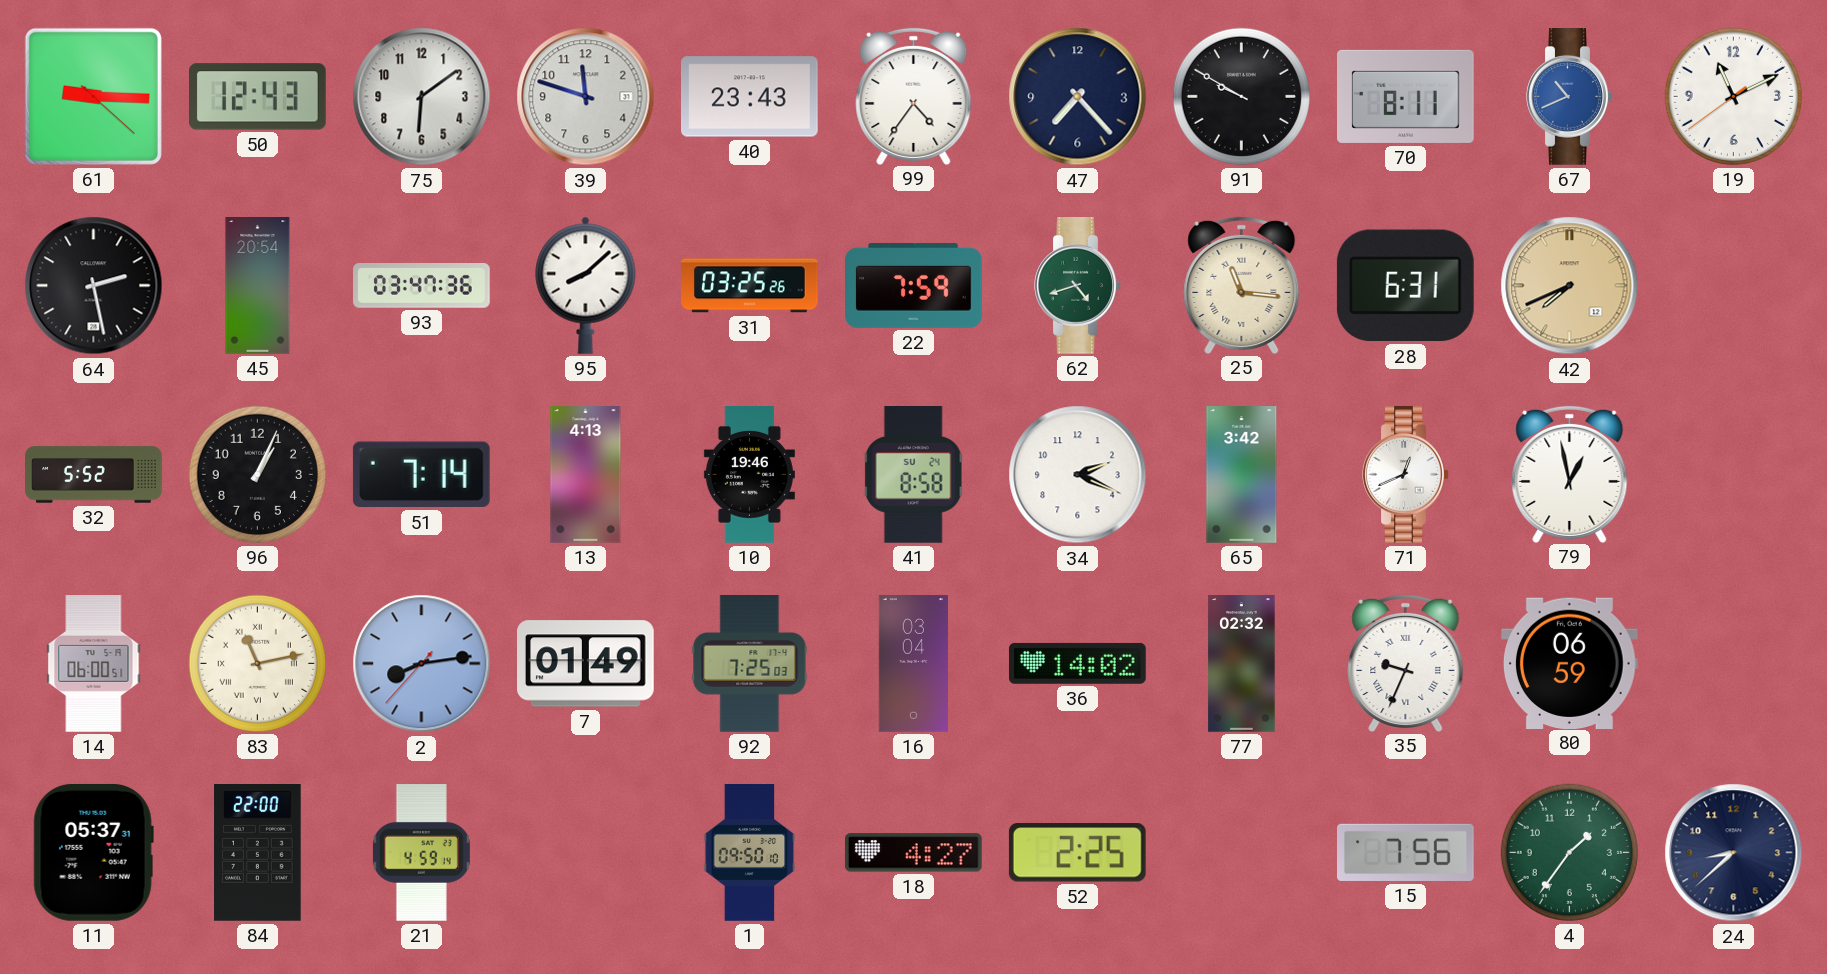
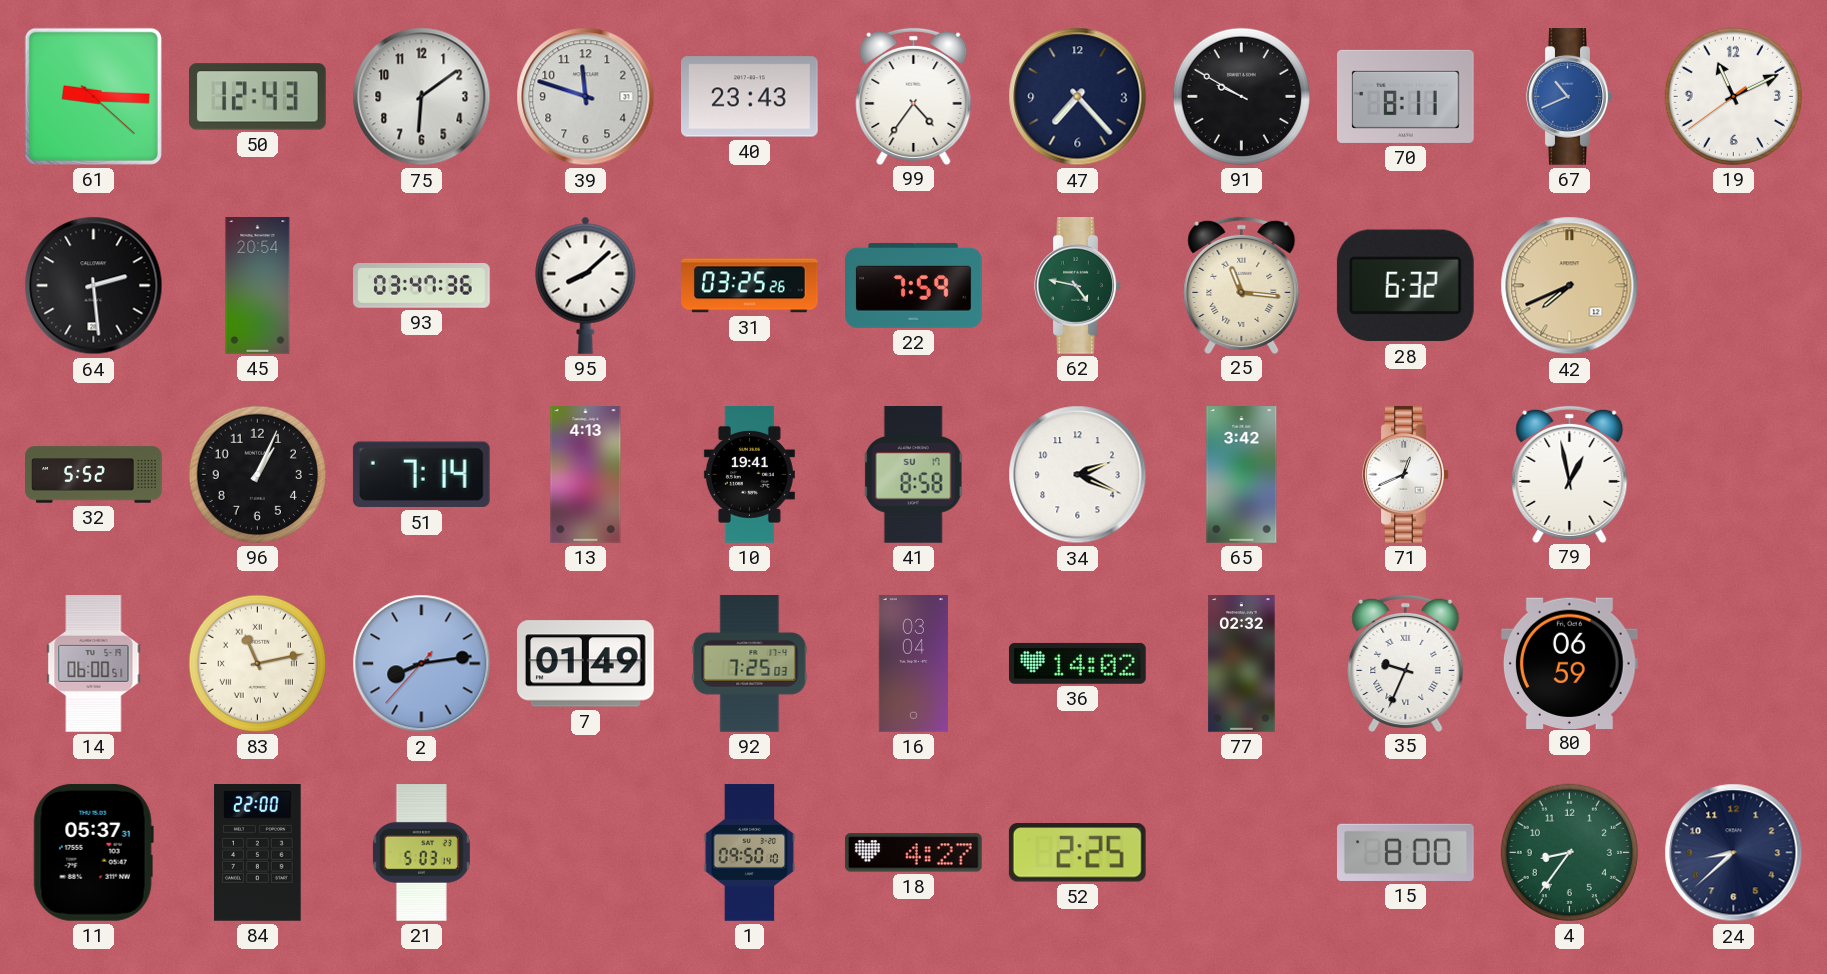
64: 2:28 -> 2:29
62: 4:42 -> 4:47
28: 6:31 -> 6:32
10: 19:46 -> 19:41
41 date: SU 24 -> SU 17
21: 4:59 -> 5:03
15: 7:56 -> 8:00
4: 1:36 -> 8:36
